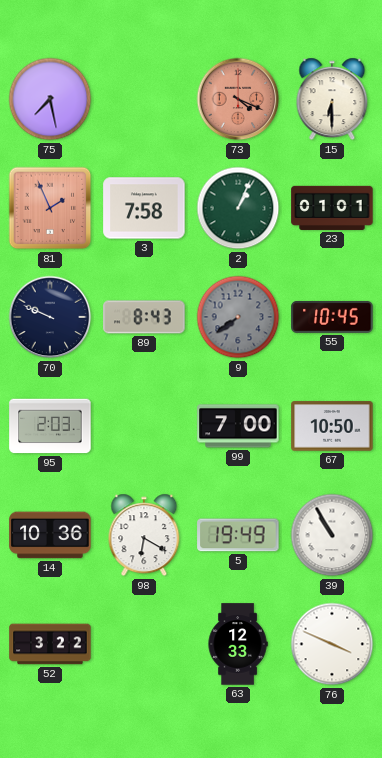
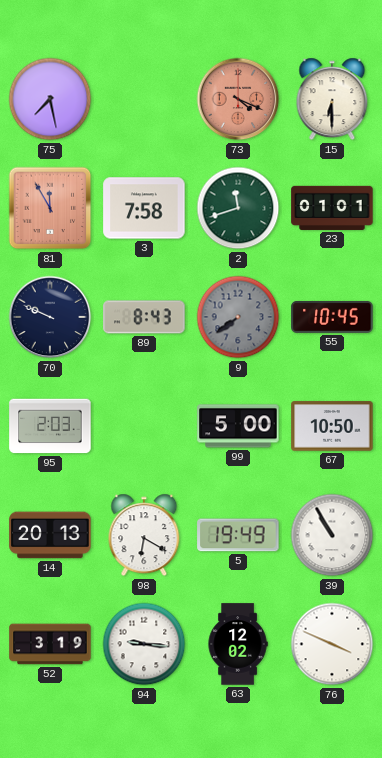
81: 1:56 -> 11:55
2: 1:04 -> 11:42
99: 7:00 -> 5:00
14: 10:36 -> 20:13
52: 3:22 -> 3:19
94: none -> 9:16
63: 12:33 -> 12:02
